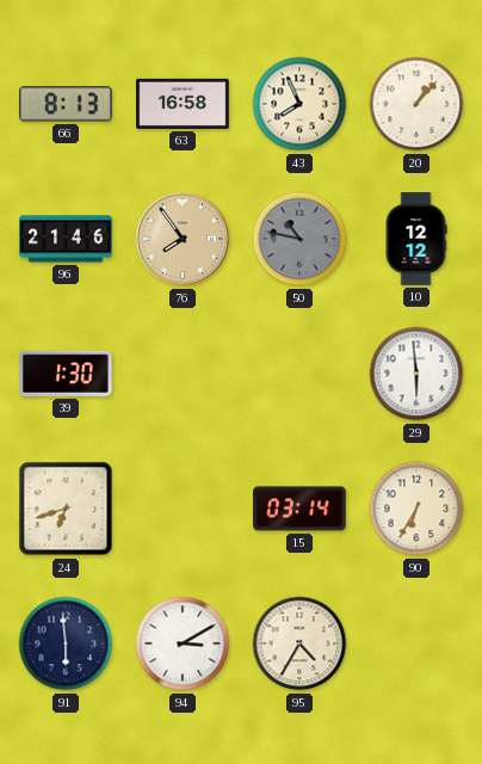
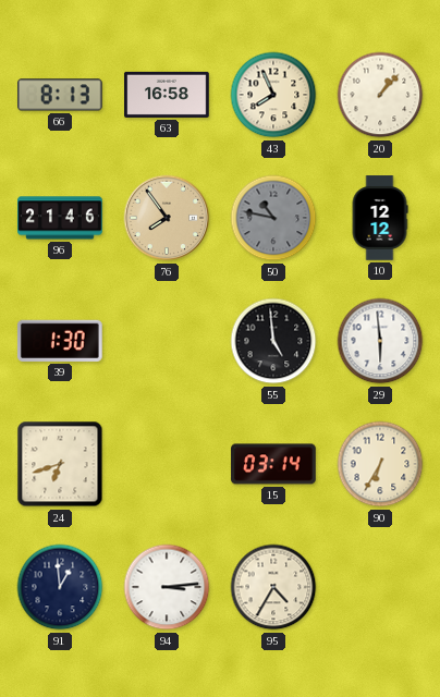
55: none -> 4:59
91: 5:59 -> 12:59
94: 3:10 -> 3:14
